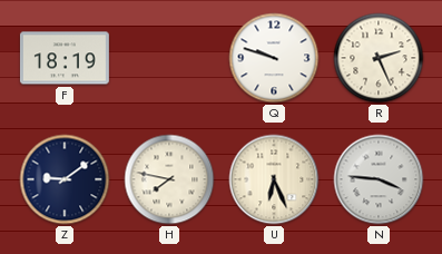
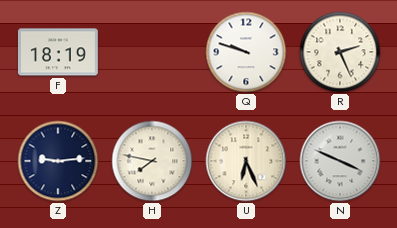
Z: 9:09 -> 9:14
N: 3:46 -> 3:49
